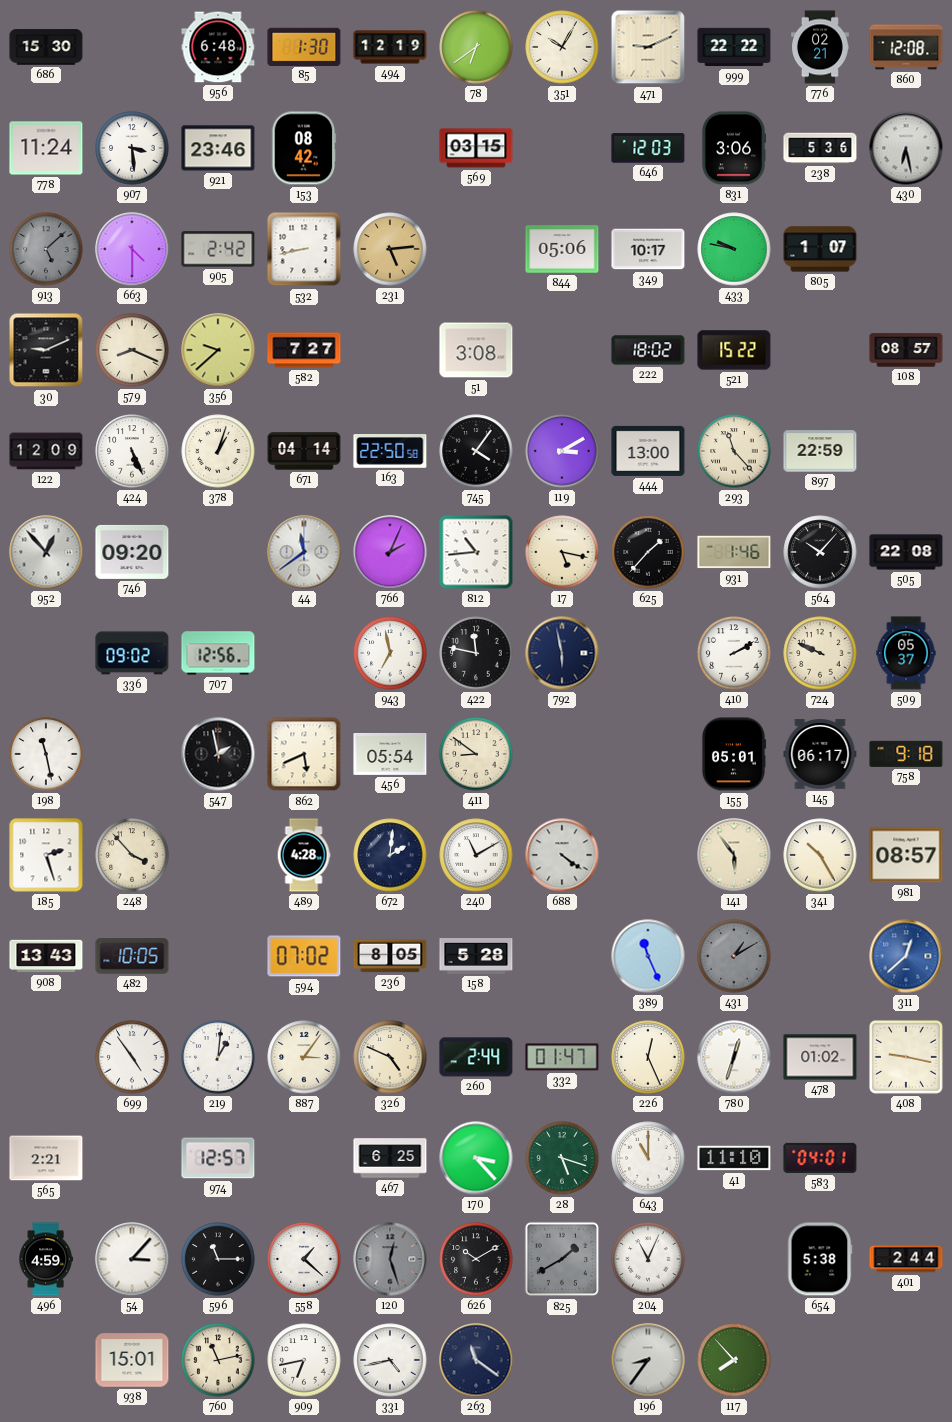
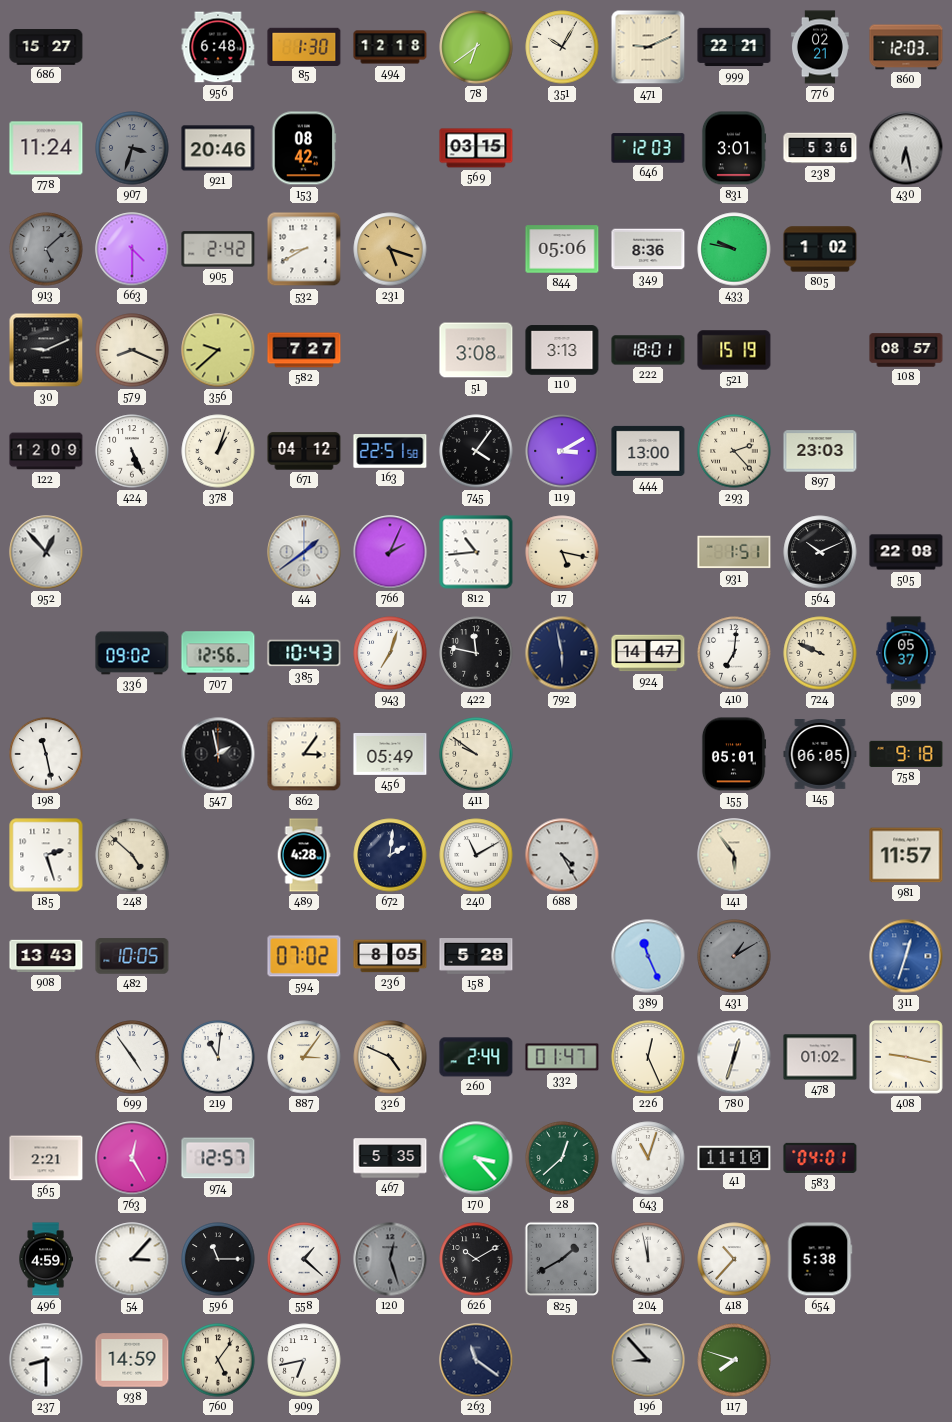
686: 15:30 -> 15:27
494: 12:19 -> 12:18
999: 22:22 -> 22:21
860: 12:08 -> 12:03
907: 3:29 -> 3:33
907 dial: white -> grey
921: 23:46 -> 20:46
831: 3:06 -> 3:01
532: 8:43 -> 8:40
231: 5:14 -> 5:18
349: 10:17 -> 8:36
805: 1:07 -> 1:02
110: none -> 3:13
222: 18:02 -> 18:01
521: 15:22 -> 15:19
671: 04:14 -> 04:12
163: 22:50 -> 22:51
293: 11:23 -> 2:23
897: 22:59 -> 23:03
746: 09:20 -> none
44: 11:39 -> 1:39
625: 1:37 -> none
931: 1:46 -> 1:51
564: 10:07 -> 10:11
385: none -> 10:43
943: 6:58 -> 7:03
924: none -> 14:47
410: 2:10 -> 7:01
862: 5:41 -> 3:06
456: 05:54 -> 05:49
411: 8:51 -> 9:51
145: 06:17 -> 06:05
248: 3:53 -> 4:52
688: 4:21 -> 4:25
341: 10:25 -> none
981: 08:57 -> 11:57
311: 12:38 -> 12:33
219: 1:01 -> 11:01
763: none -> 12:25
467: 6:25 -> 5:35
28: 5:18 -> 12:38
643: 11:00 -> 11:03
204: 11:04 -> 11:58
418: none -> 10:37
401: 2:44 -> none
237: none -> 8:30
938: 15:01 -> 14:59
760: 11:13 -> 5:06
331: 4:43 -> none
196: 8:36 -> 8:53
117: 7:53 -> 7:48
